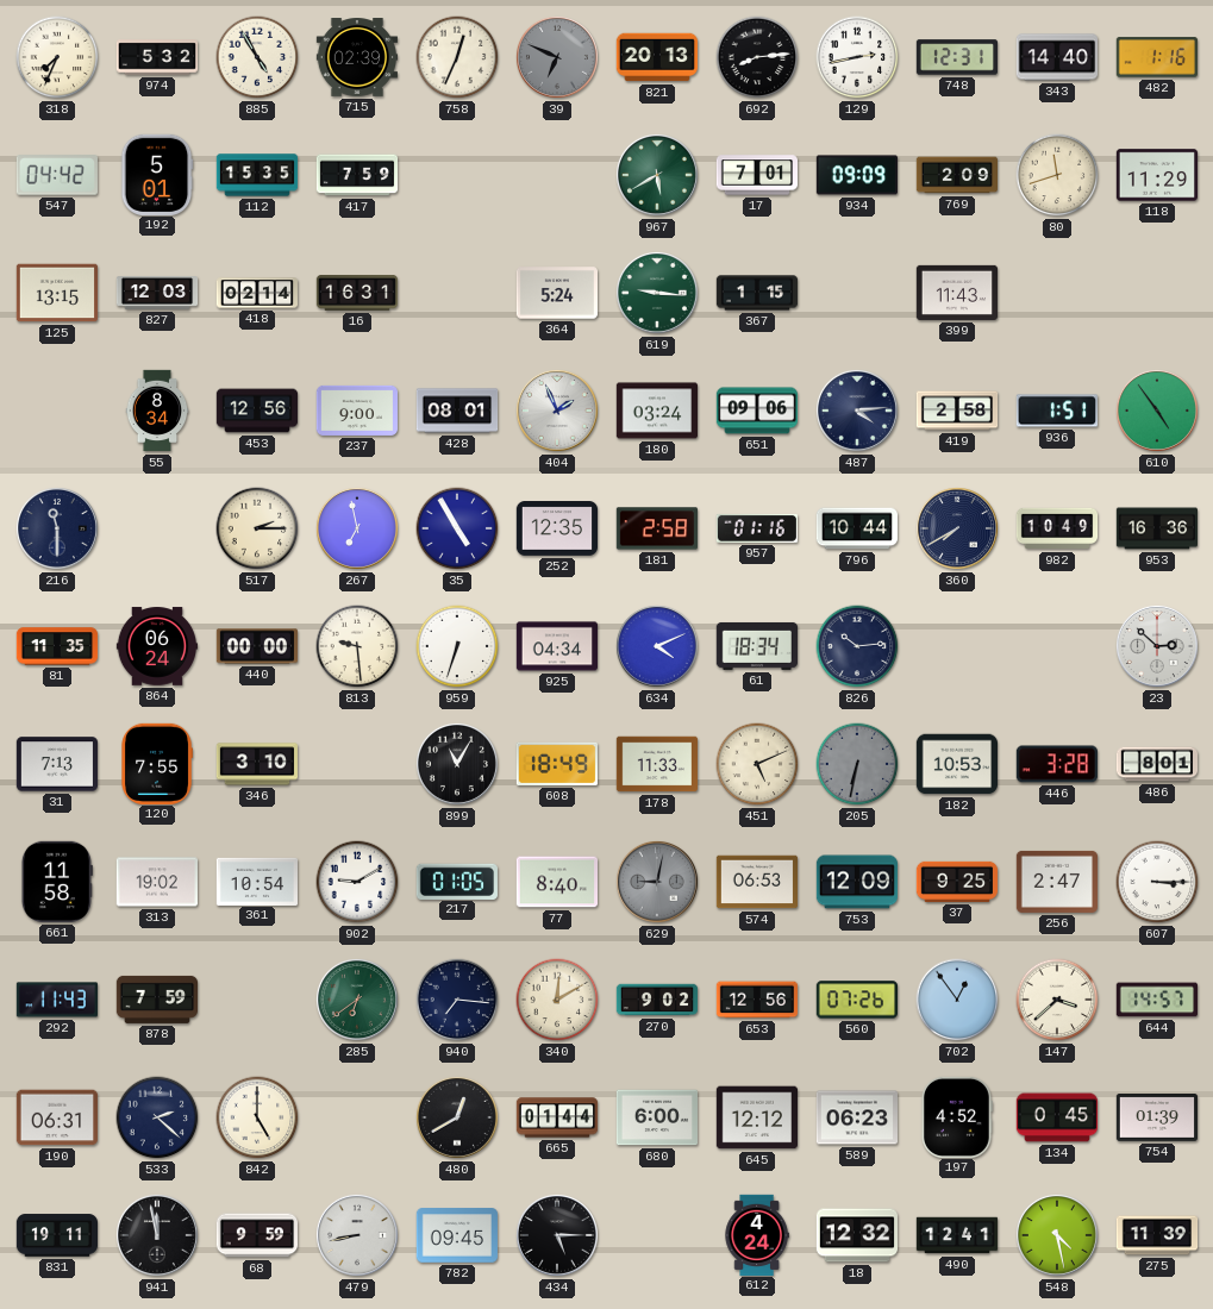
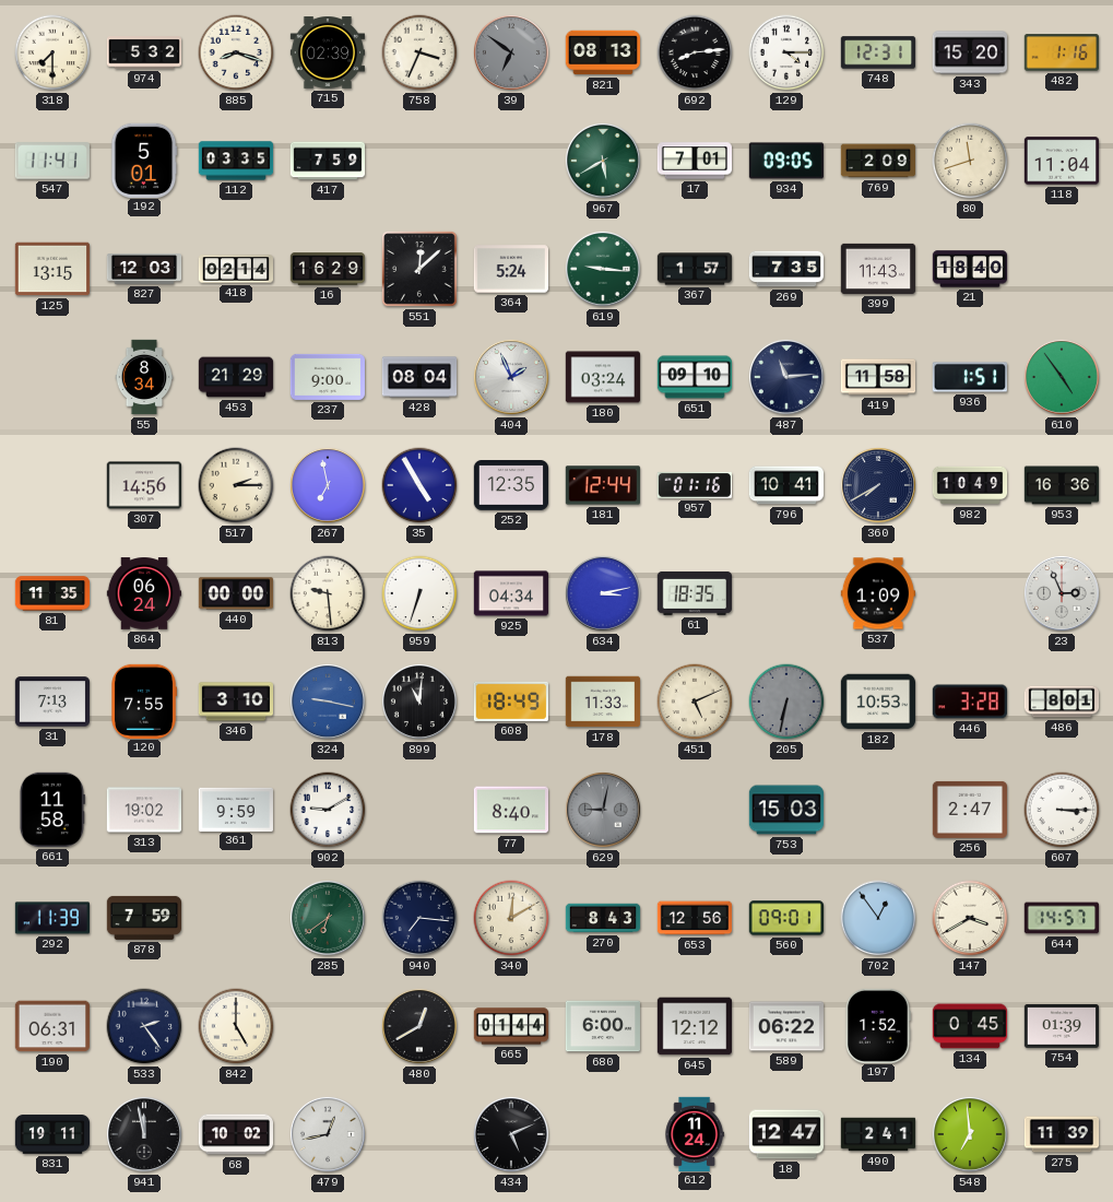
318: 7:34 -> 7:30
885: 4:55 -> 8:18
758: 12:34 -> 3:34
39: 6:49 -> 6:51
821: 20:13 -> 08:13
129: 2:43 -> 4:15
343: 14:40 -> 15:20
547: 04:42 -> 11:41
112: 15:35 -> 03:35
934: 09:09 -> 09:05
118: 11:29 -> 11:04
16: 16:31 -> 16:29
551: none -> 12:08
367: 1:15 -> 1:57
269: none -> 7:35
21: none -> 18:40
453: 12:56 -> 21:29
428: 08:01 -> 08:04
651: 09:06 -> 09:10
487: 4:14 -> 11:14
419: 2:58 -> 11:58
216: 11:30 -> none
307: none -> 14:56
181: 2:58 -> 12:44
796: 10:44 -> 10:41
634: 4:11 -> 3:13
61: 18:34 -> 18:35
826: 10:14 -> none
537: none -> 1:09
23: 2:52 -> 2:56
324: none -> 9:17
899: 11:05 -> 11:01
361: 10:54 -> 9:59
217: 01:05 -> none
574: 06:53 -> none
753: 12:09 -> 15:03
37: 9:25 -> none
292: 11:43 -> 11:39
270: 9:02 -> 8:43
560: 07:26 -> 09:01
147: 3:38 -> 3:40
533: 2:22 -> 2:24
589: 06:23 -> 06:22
197: 4:52 -> 1:52
68: 9:59 -> 10:02
479: 8:43 -> 12:43
782: 09:45 -> none
434: 5:15 -> 5:11
612: 4:24 -> 11:24
18: 12:32 -> 12:47
490: 12:41 -> 2:41
548: 4:28 -> 6:59
